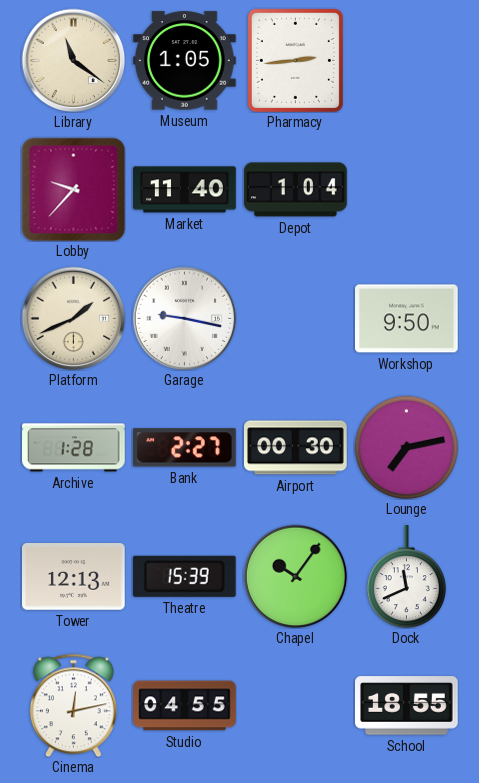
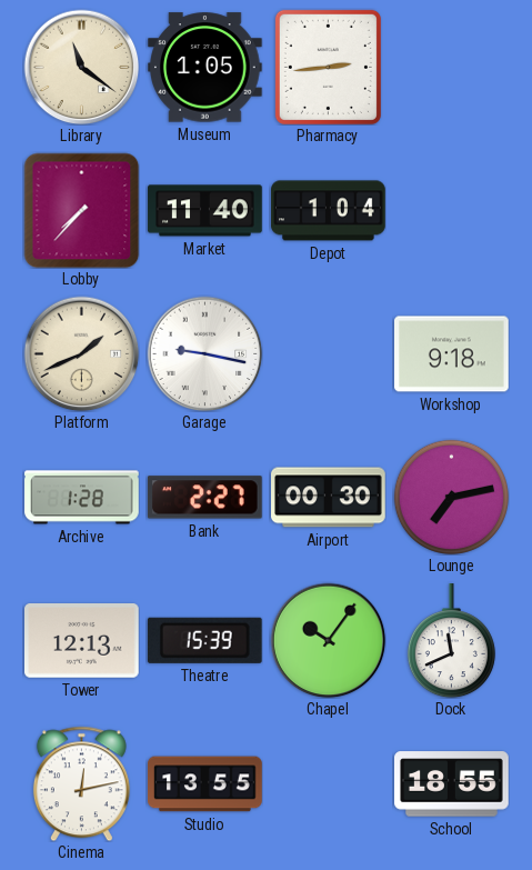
Lobby: 9:37 -> 7:37
Workshop: 9:50 -> 9:18
Studio: 04:55 -> 13:55
